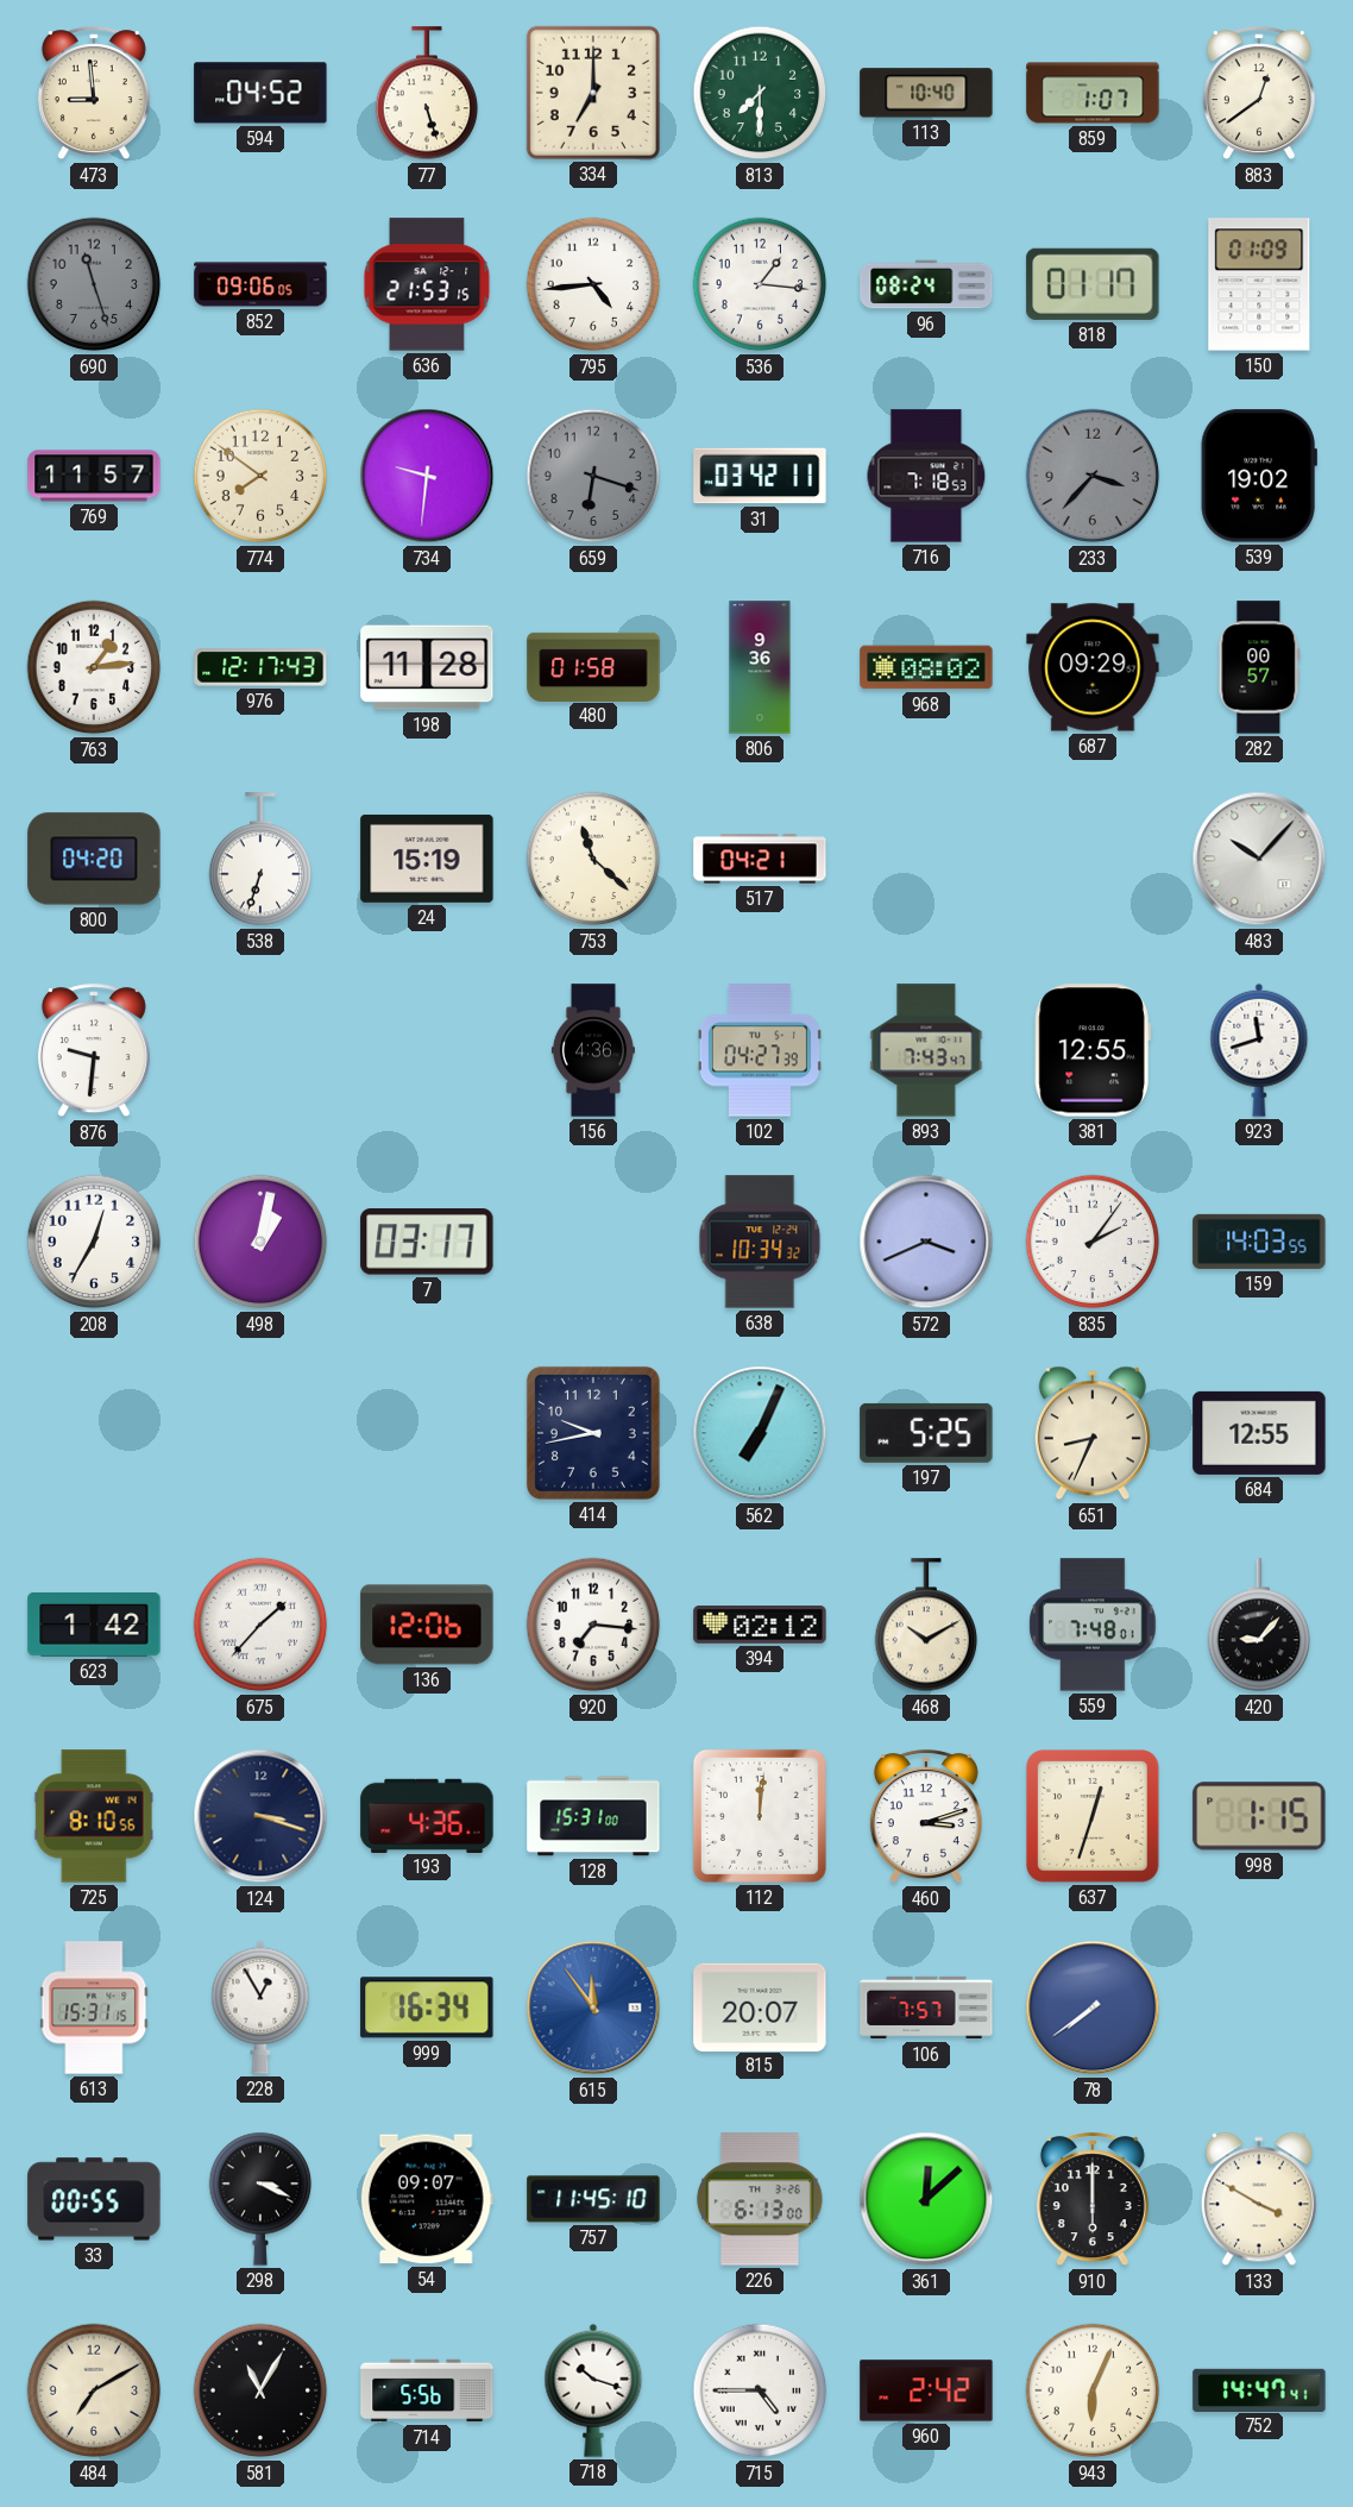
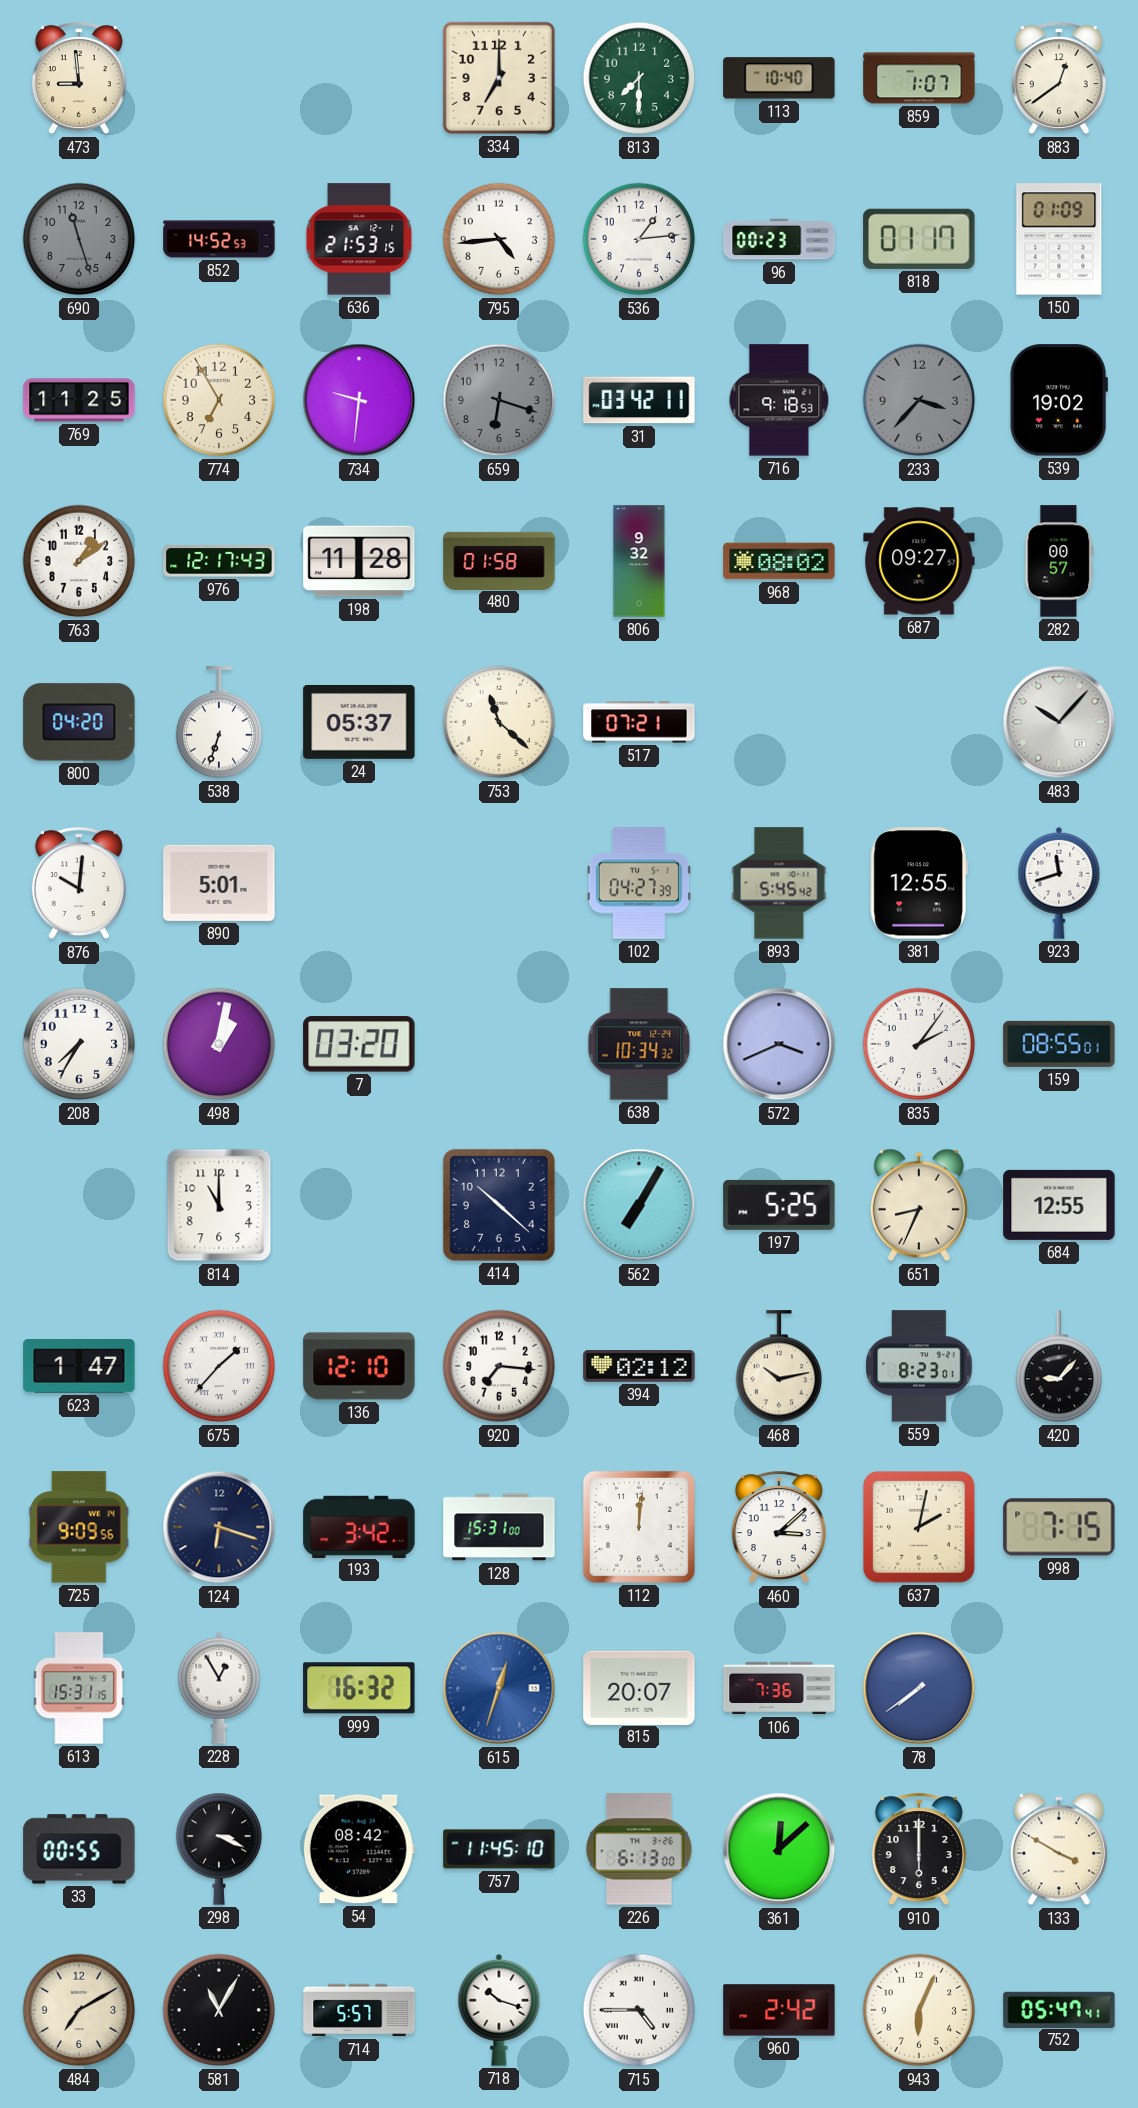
594: 04:52 -> none
77: 5:27 -> none
852: 09:06 -> 14:52
536: 1:16 -> 1:14
96: 08:24 -> 00:23
769: 11:57 -> 11:25
774: 7:51 -> 6:55
716: 7:18 -> 9:18
763: 1:14 -> 1:09
806: 9:36 -> 9:32
687: 09:29 -> 09:27
24: 15:19 -> 05:37
517: 04:21 -> 07:21
876: 9:31 -> 10:01
890: none -> 5:01
156: 4:36 -> none
893: 7:43 -> 5:45
208: 12:35 -> 7:35
7: 03:17 -> 03:20
159: 14:03 -> 08:55
814: none -> 11:00
414: 9:43 -> 10:22
562: 7:04 -> 7:05
623: 1:42 -> 1:47
136: 12:06 -> 12:10
468: 10:10 -> 10:13
559: 7:48 -> 8:23
725: 8:10 -> 9:09
124: 3:18 -> 6:18
193: 4:36 -> 3:42
460: 3:12 -> 3:08
637: 12:33 -> 2:02
998: 1:15 -> 7:15
999: 16:34 -> 16:32
615: 11:54 -> 12:33
106: 7:57 -> 7:36
54: 09:07 -> 08:42
714: 5:56 -> 5:57
752: 14:47 -> 05:47
